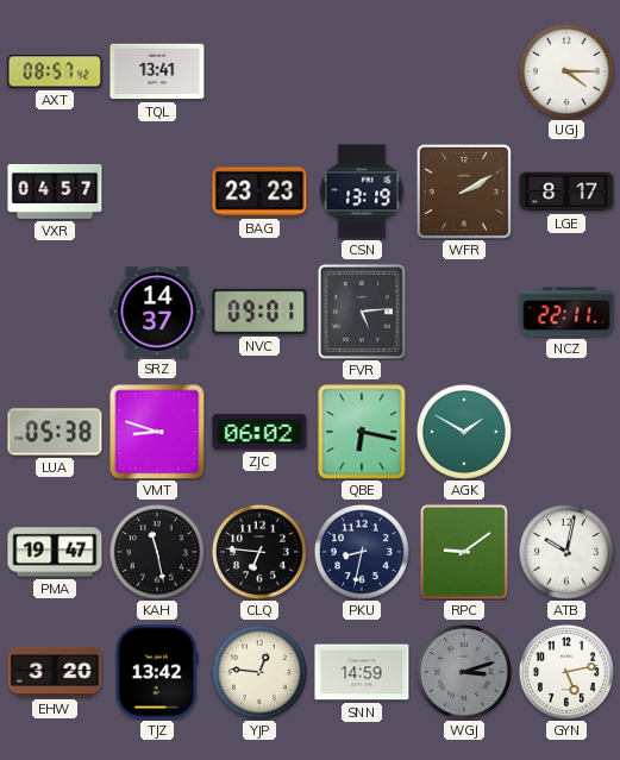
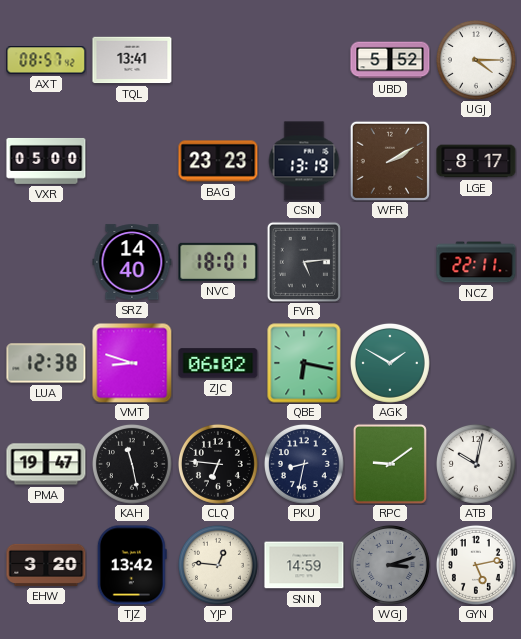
UBD: none -> 5:52
VXR: 04:57 -> 05:00
SRZ: 14:37 -> 14:40
NVC: 09:01 -> 18:01
LUA: 05:38 -> 12:38
